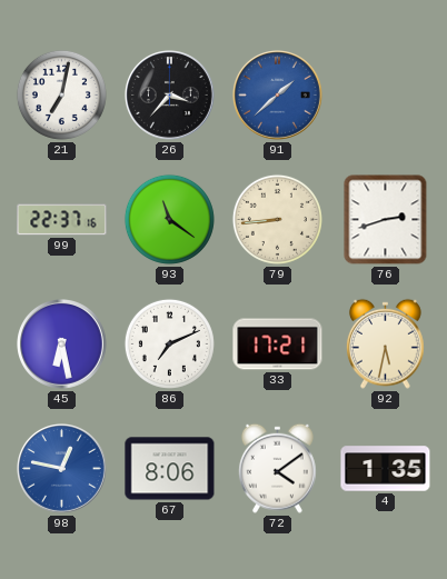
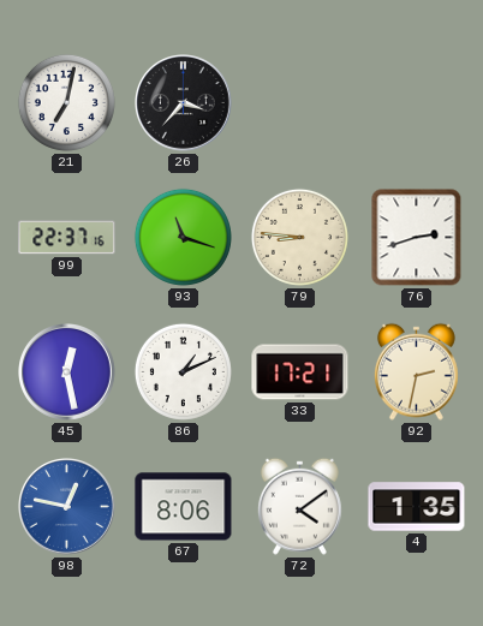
91: 1:38 -> none
93: 11:21 -> 11:18
79: 8:44 -> 8:46
45: 6:28 -> 12:28
86: 7:11 -> 1:11
92: 5:32 -> 2:32
